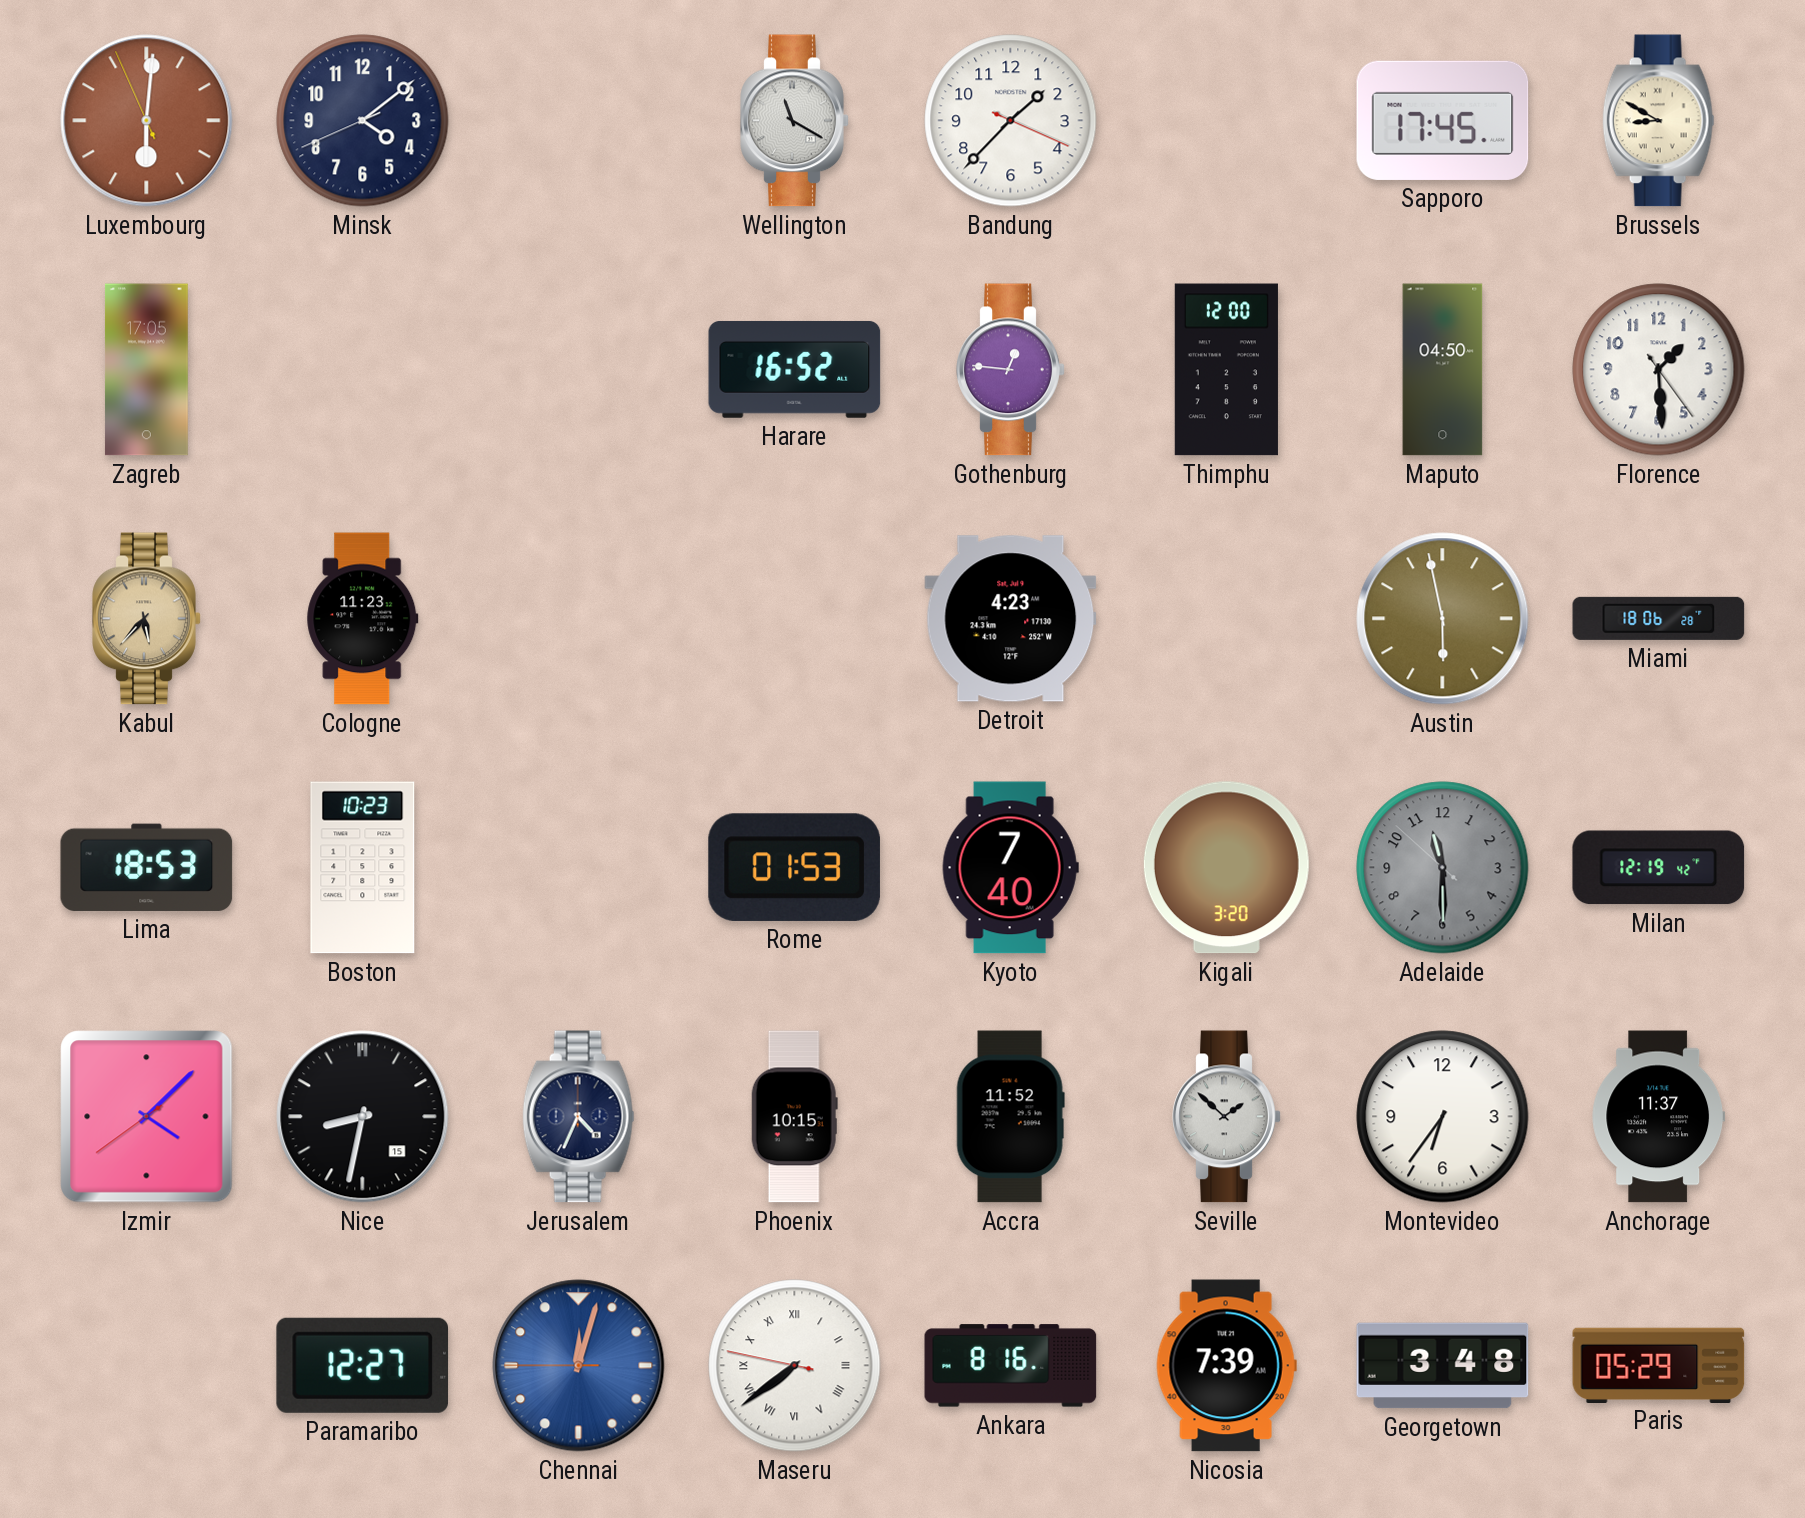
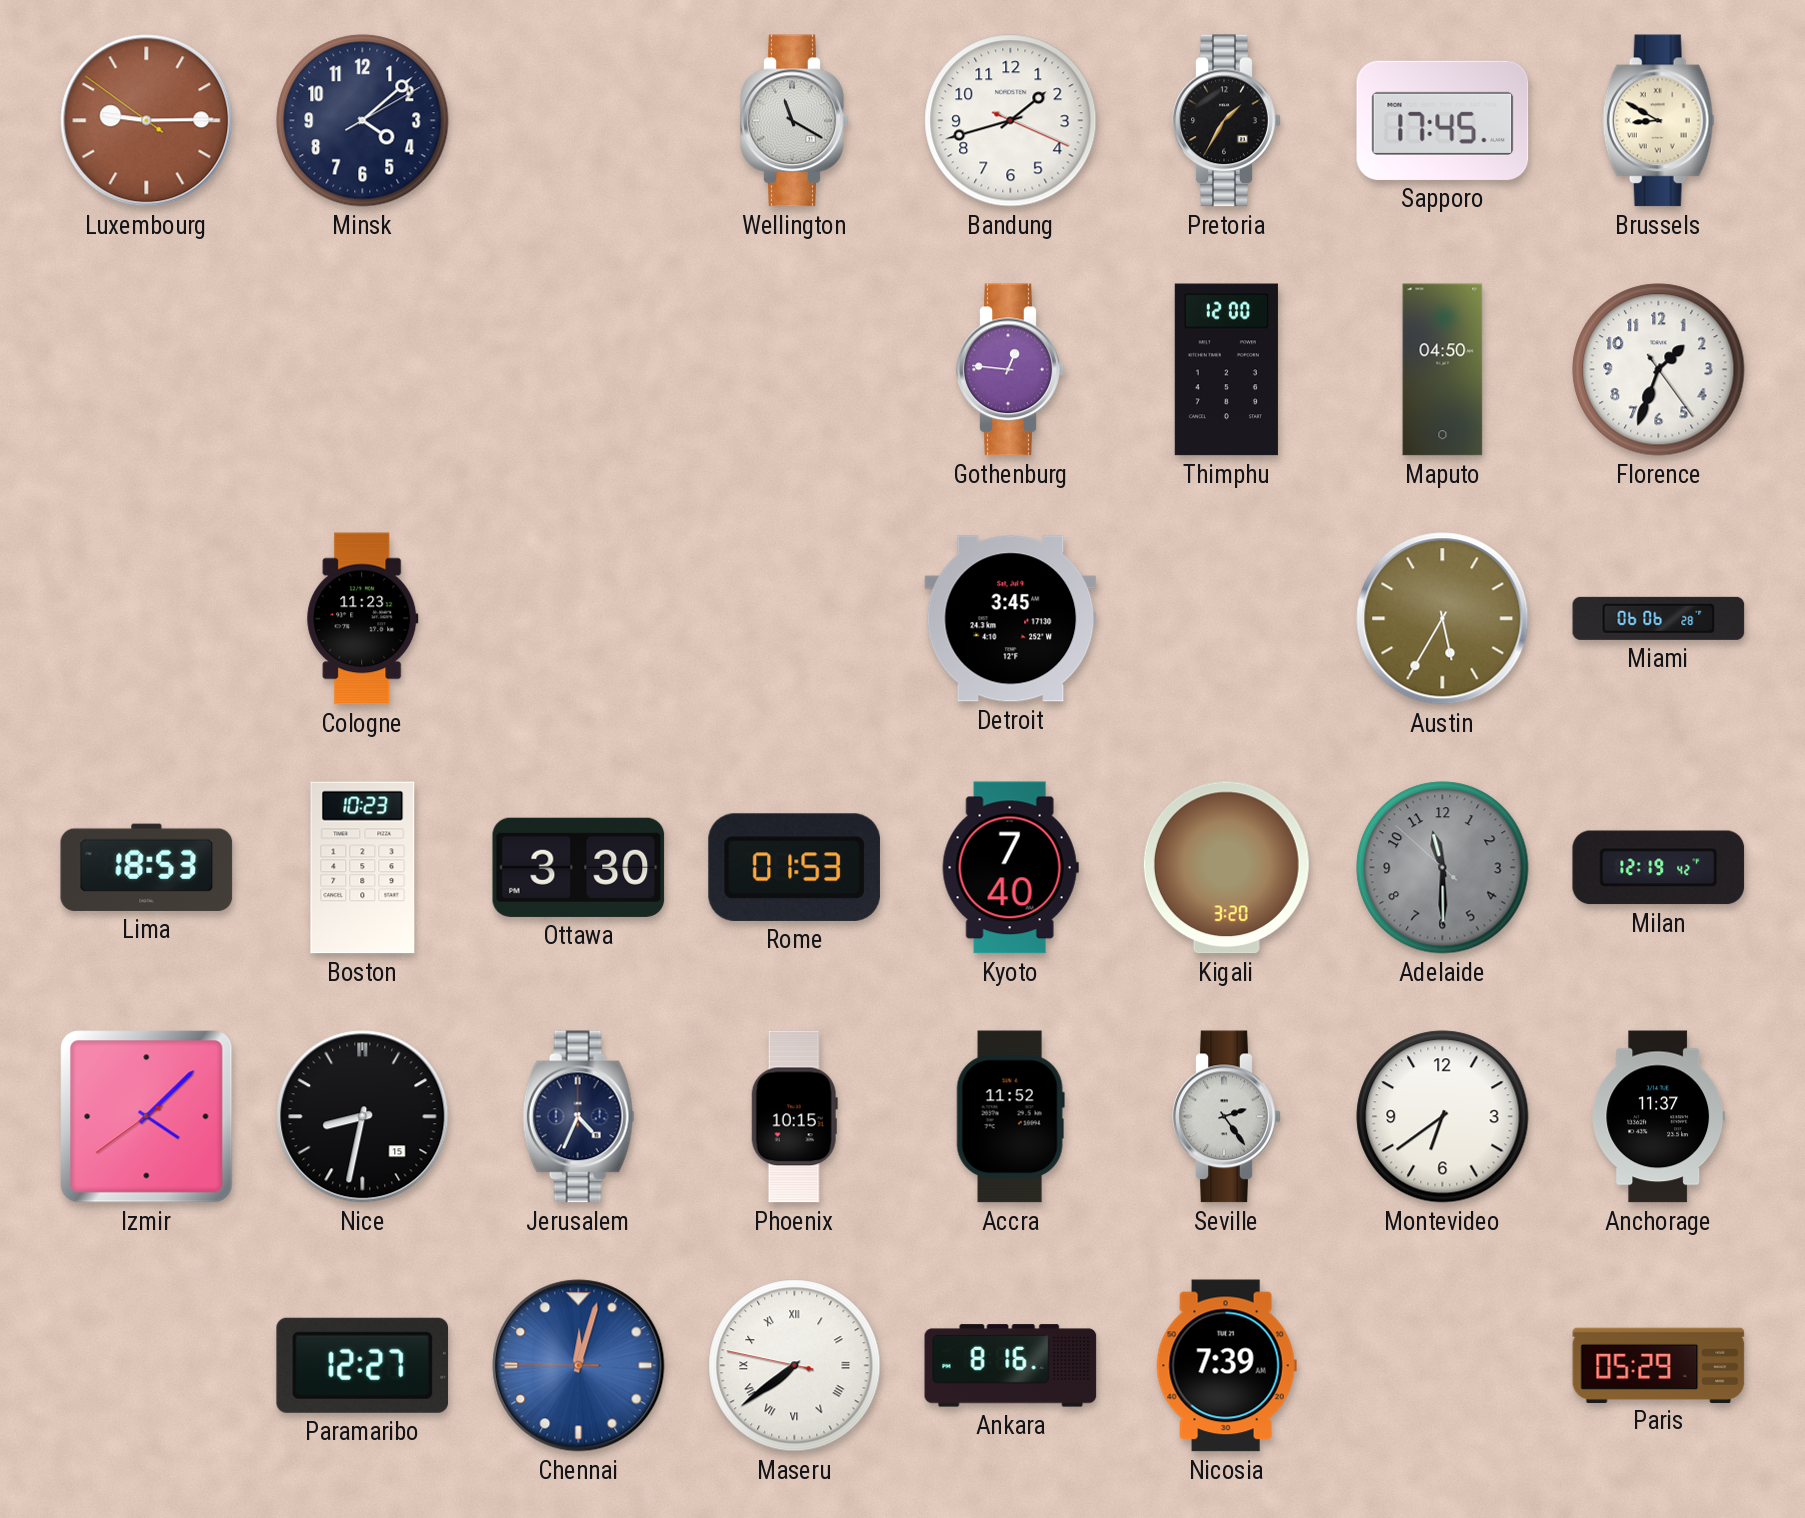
Luxembourg: 6:00 -> 9:14
Minsk: 4:08:41 -> 4:08:10
Bandung: 1:37 -> 1:42
Pretoria: none -> 1:35
Zagreb: 17:05 -> none
Harare: 16:52 -> none
Florence: 1:29 -> 1:33
Kabul: 5:37 -> none
Detroit: 4:23 -> 3:45
Austin: 5:58 -> 5:35
Miami: 18:06 -> 06:06
Ottawa: none -> 3:30
Seville: 1:52 -> 2:24
Montevideo: 6:36 -> 6:39
Georgetown: 3:48 -> none
